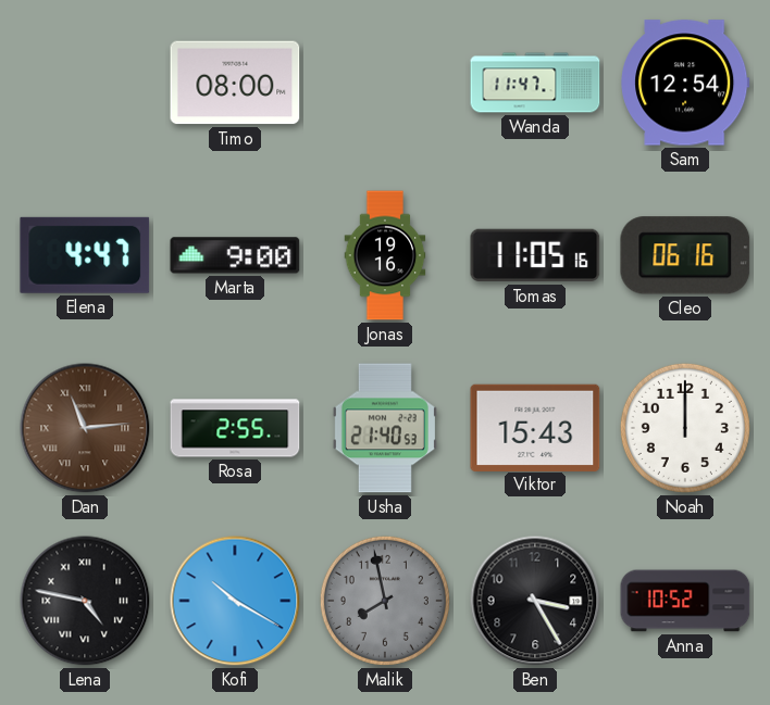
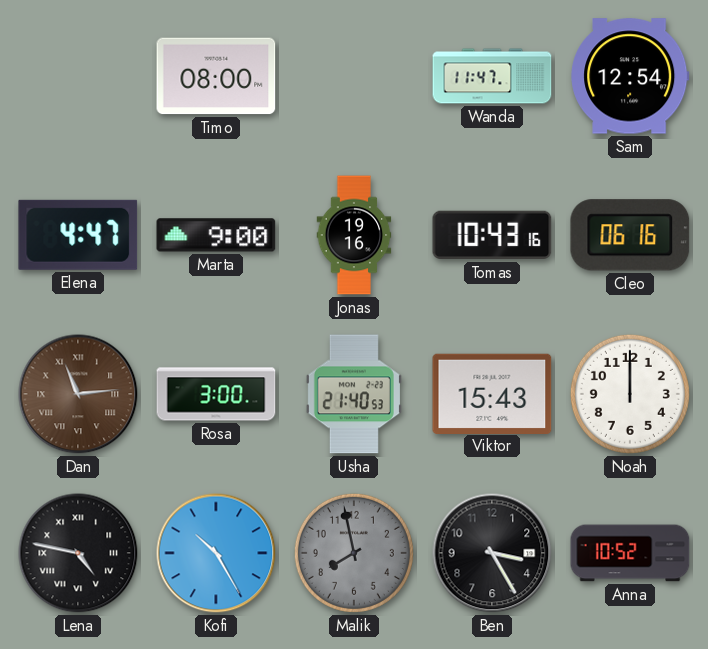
Tomas: 11:05 -> 10:43
Rosa: 2:55 -> 3:00
Kofi: 10:20 -> 10:25
